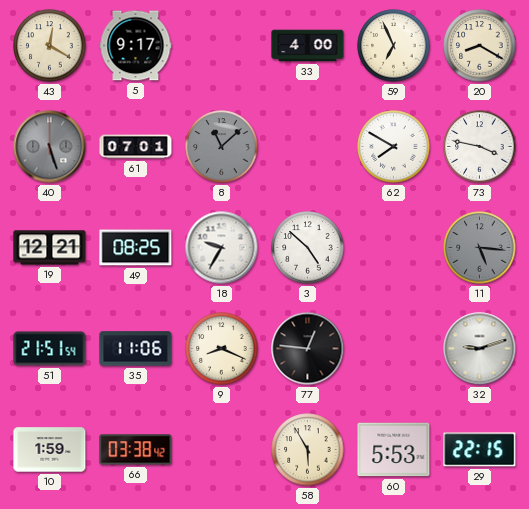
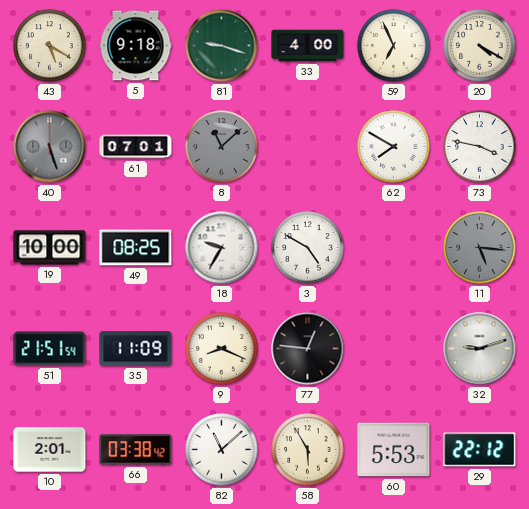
43: 12:20 -> 5:20
5: 9:17 -> 9:18
81: none -> 9:18
20: 8:20 -> 4:20
19: 12:21 -> 10:00
3: 4:52 -> 4:50
35: 11:06 -> 11:09
10: 1:59 -> 2:01
82: none -> 11:08
29: 22:15 -> 22:12
